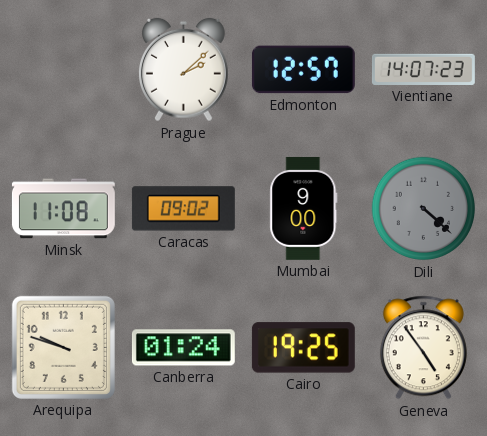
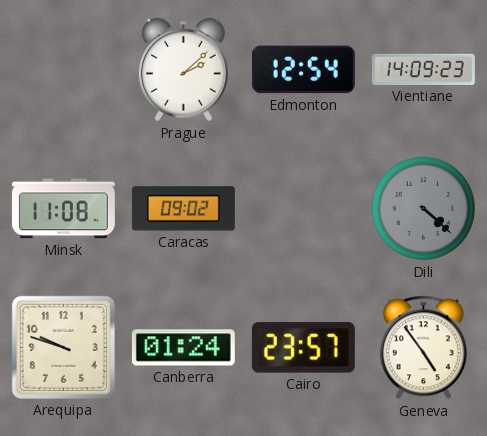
Edmonton: 12:57 -> 12:54
Vientiane: 14:07 -> 14:09
Mumbai: 9:00 -> none
Cairo: 19:25 -> 23:57
